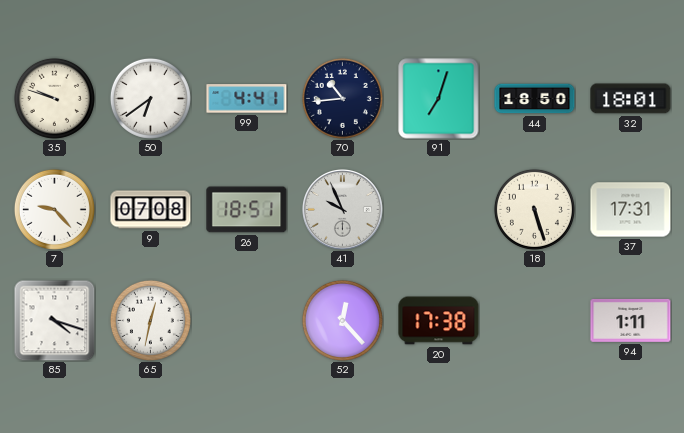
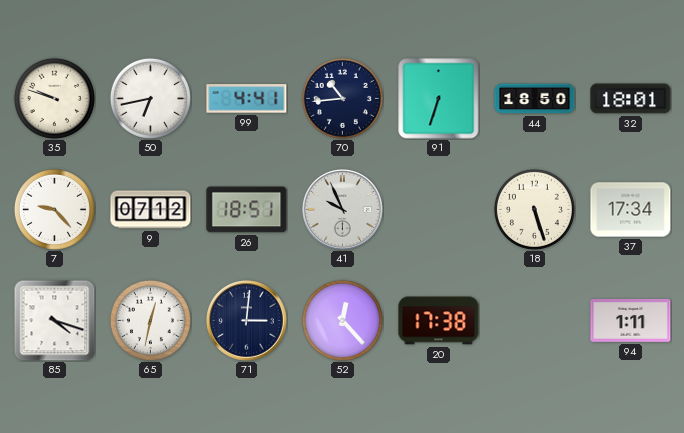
50: 6:39 -> 6:43
91: 7:03 -> 6:33
9: 07:08 -> 07:12
37: 17:31 -> 17:34
71: none -> 3:01
